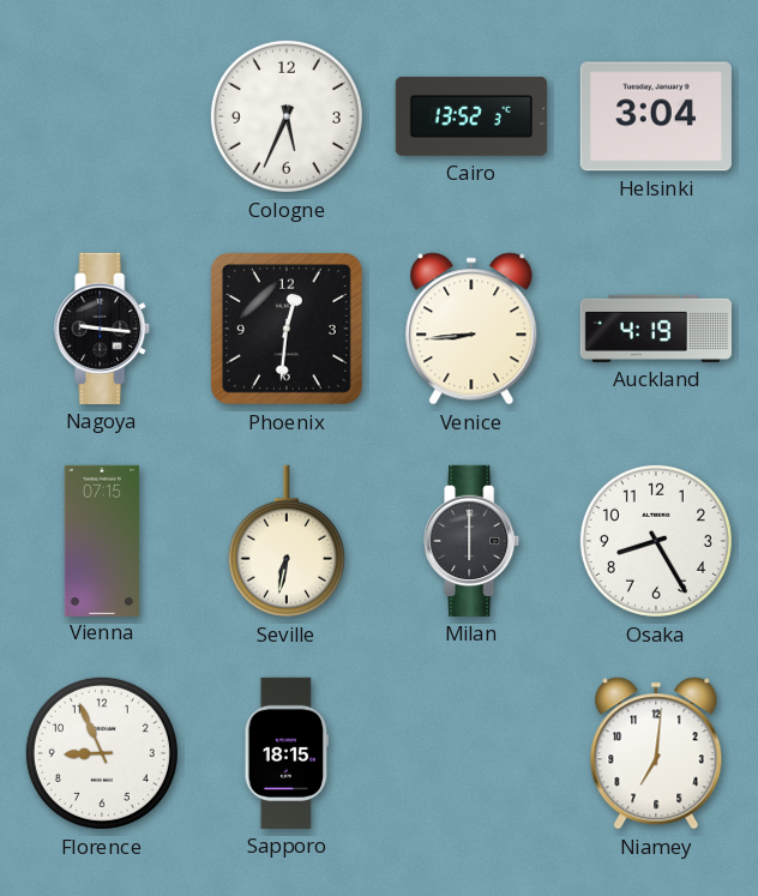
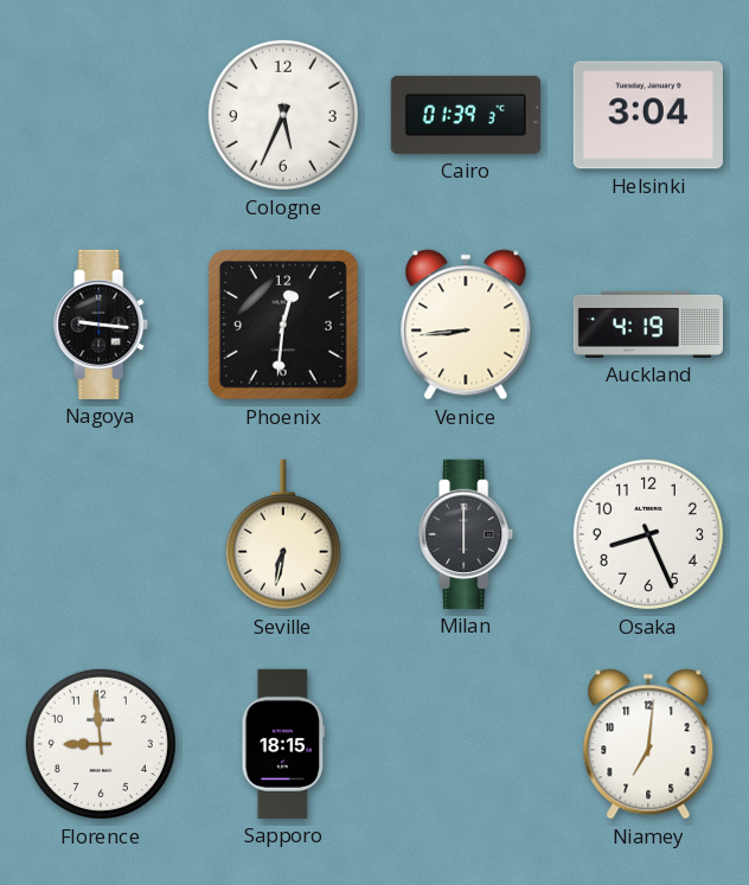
Cairo: 13:52 -> 01:39
Vienna: 07:15 -> none
Osaka: 8:25 -> 8:26
Florence: 8:56 -> 8:59
